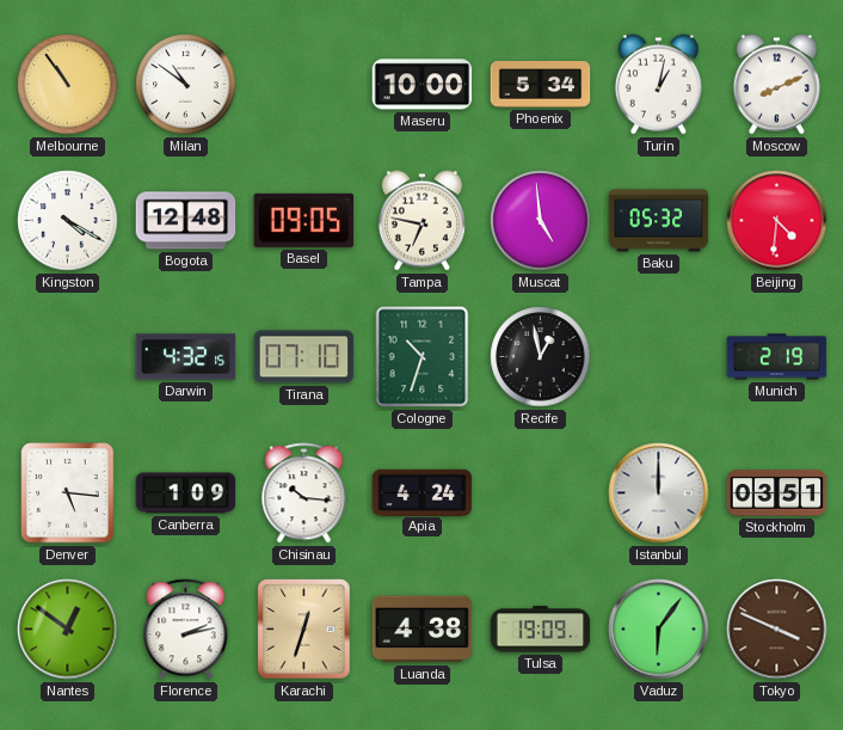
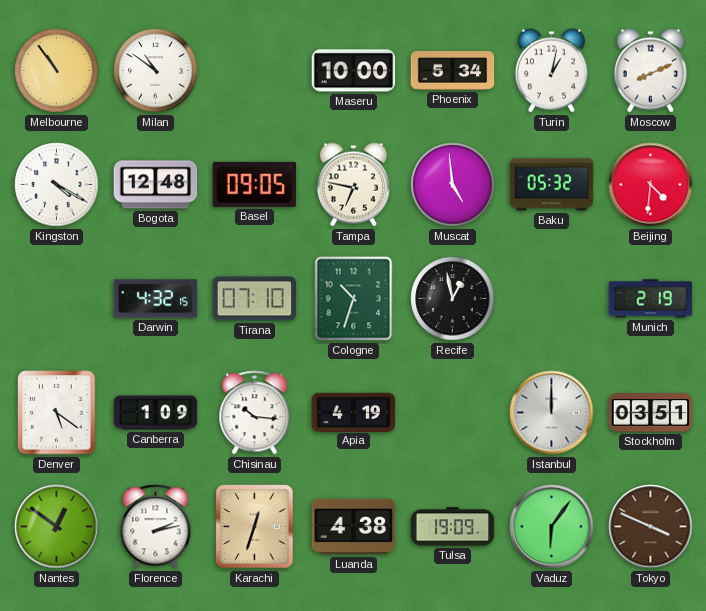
Denver: 5:16 -> 5:21
Apia: 4:24 -> 4:19
